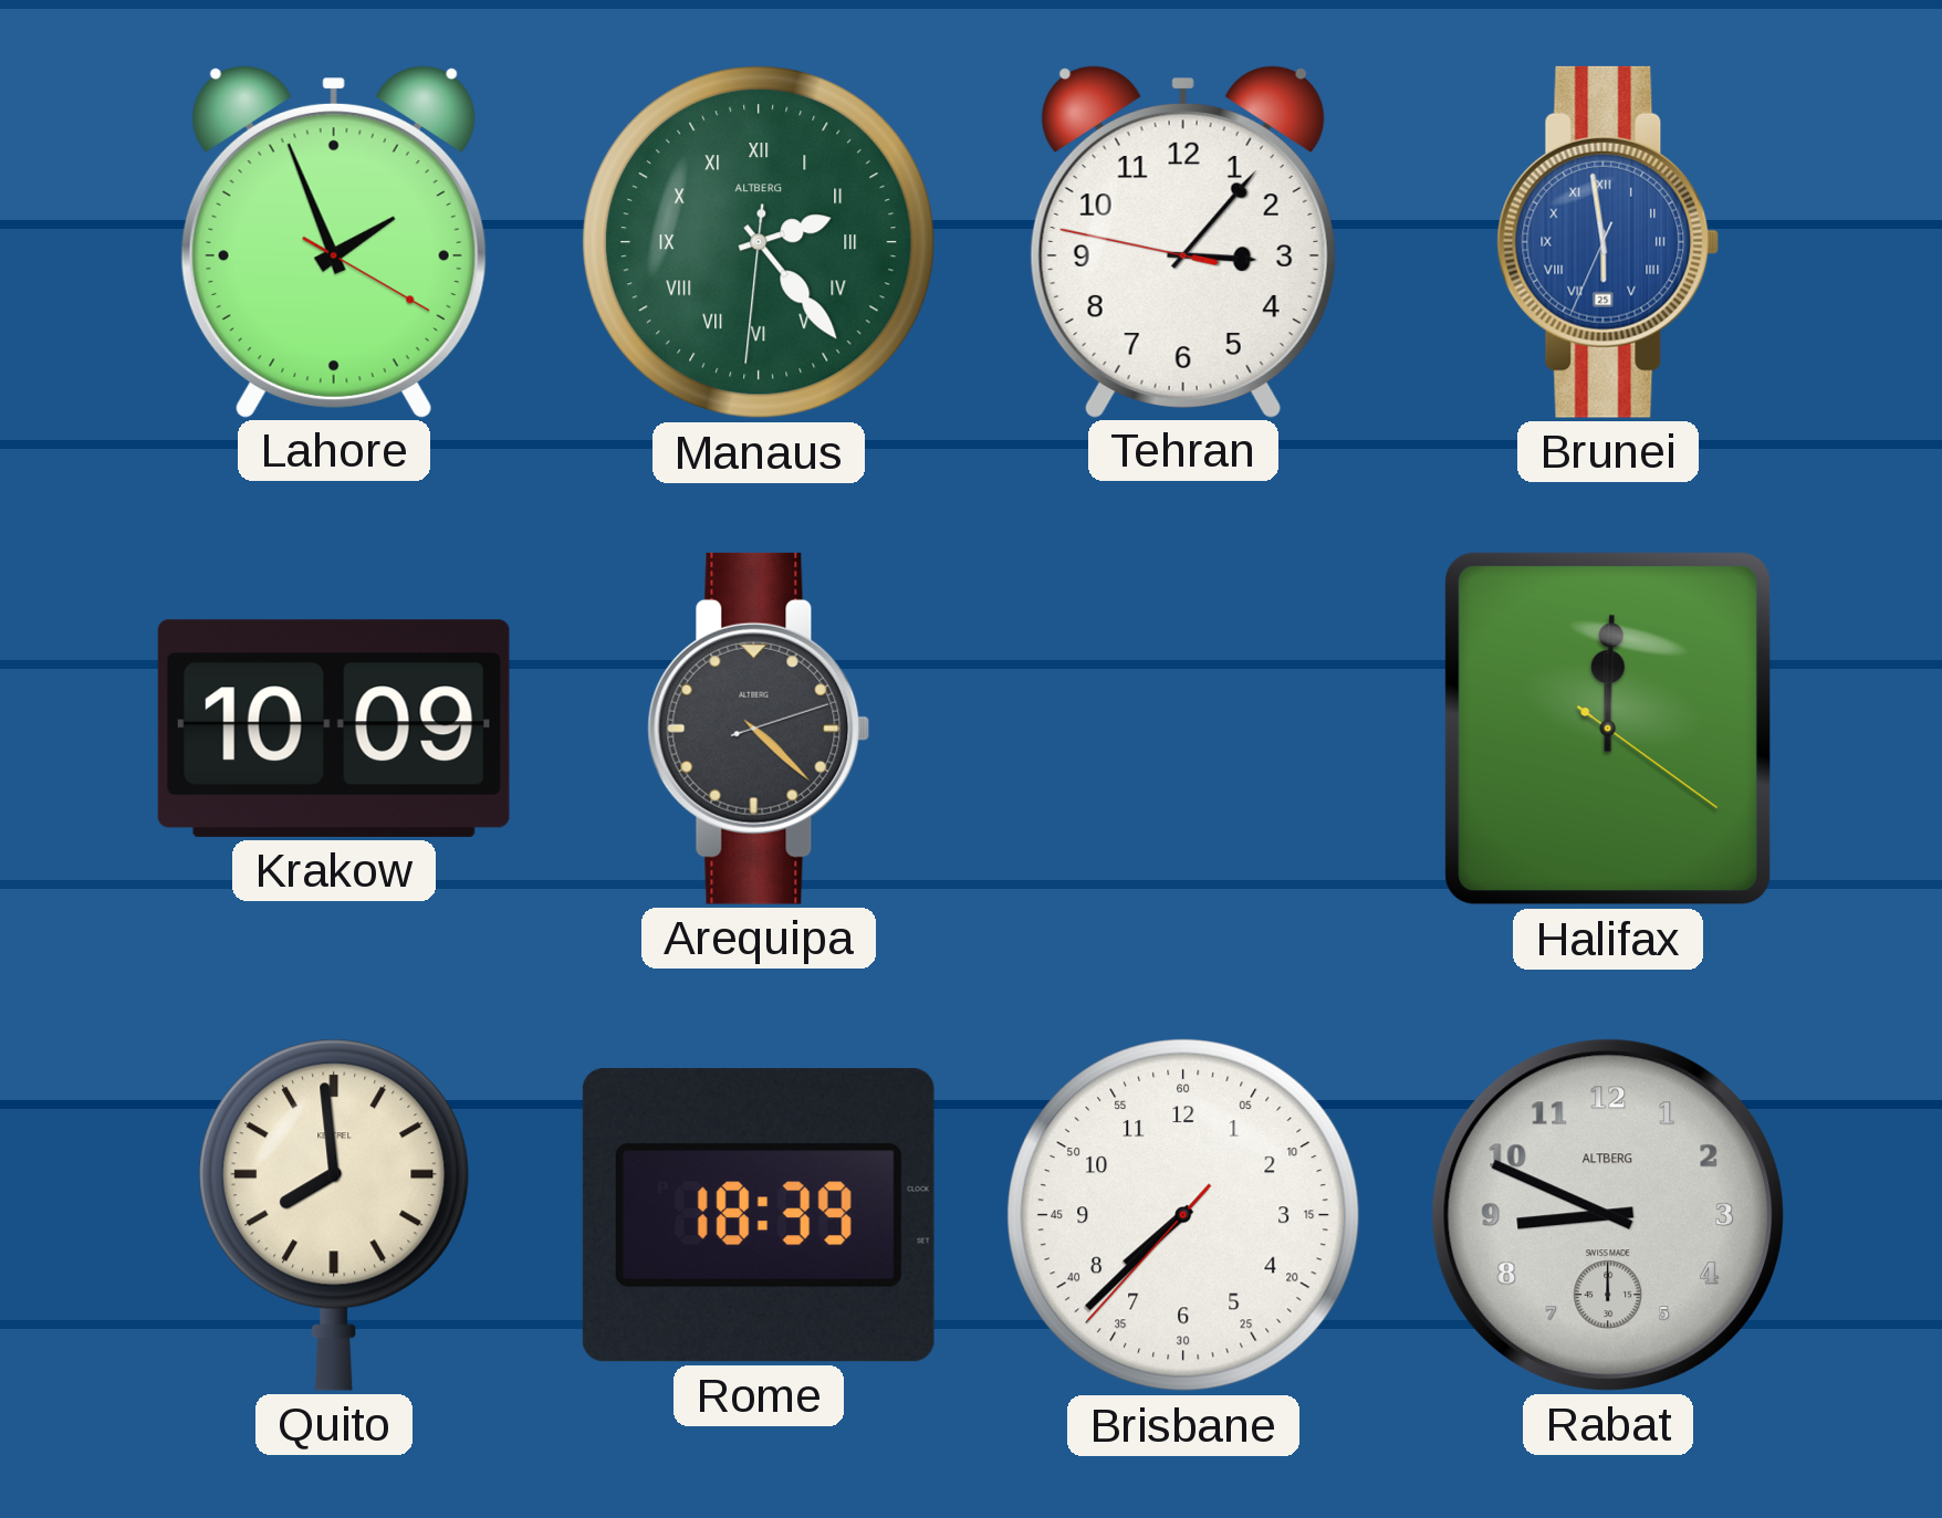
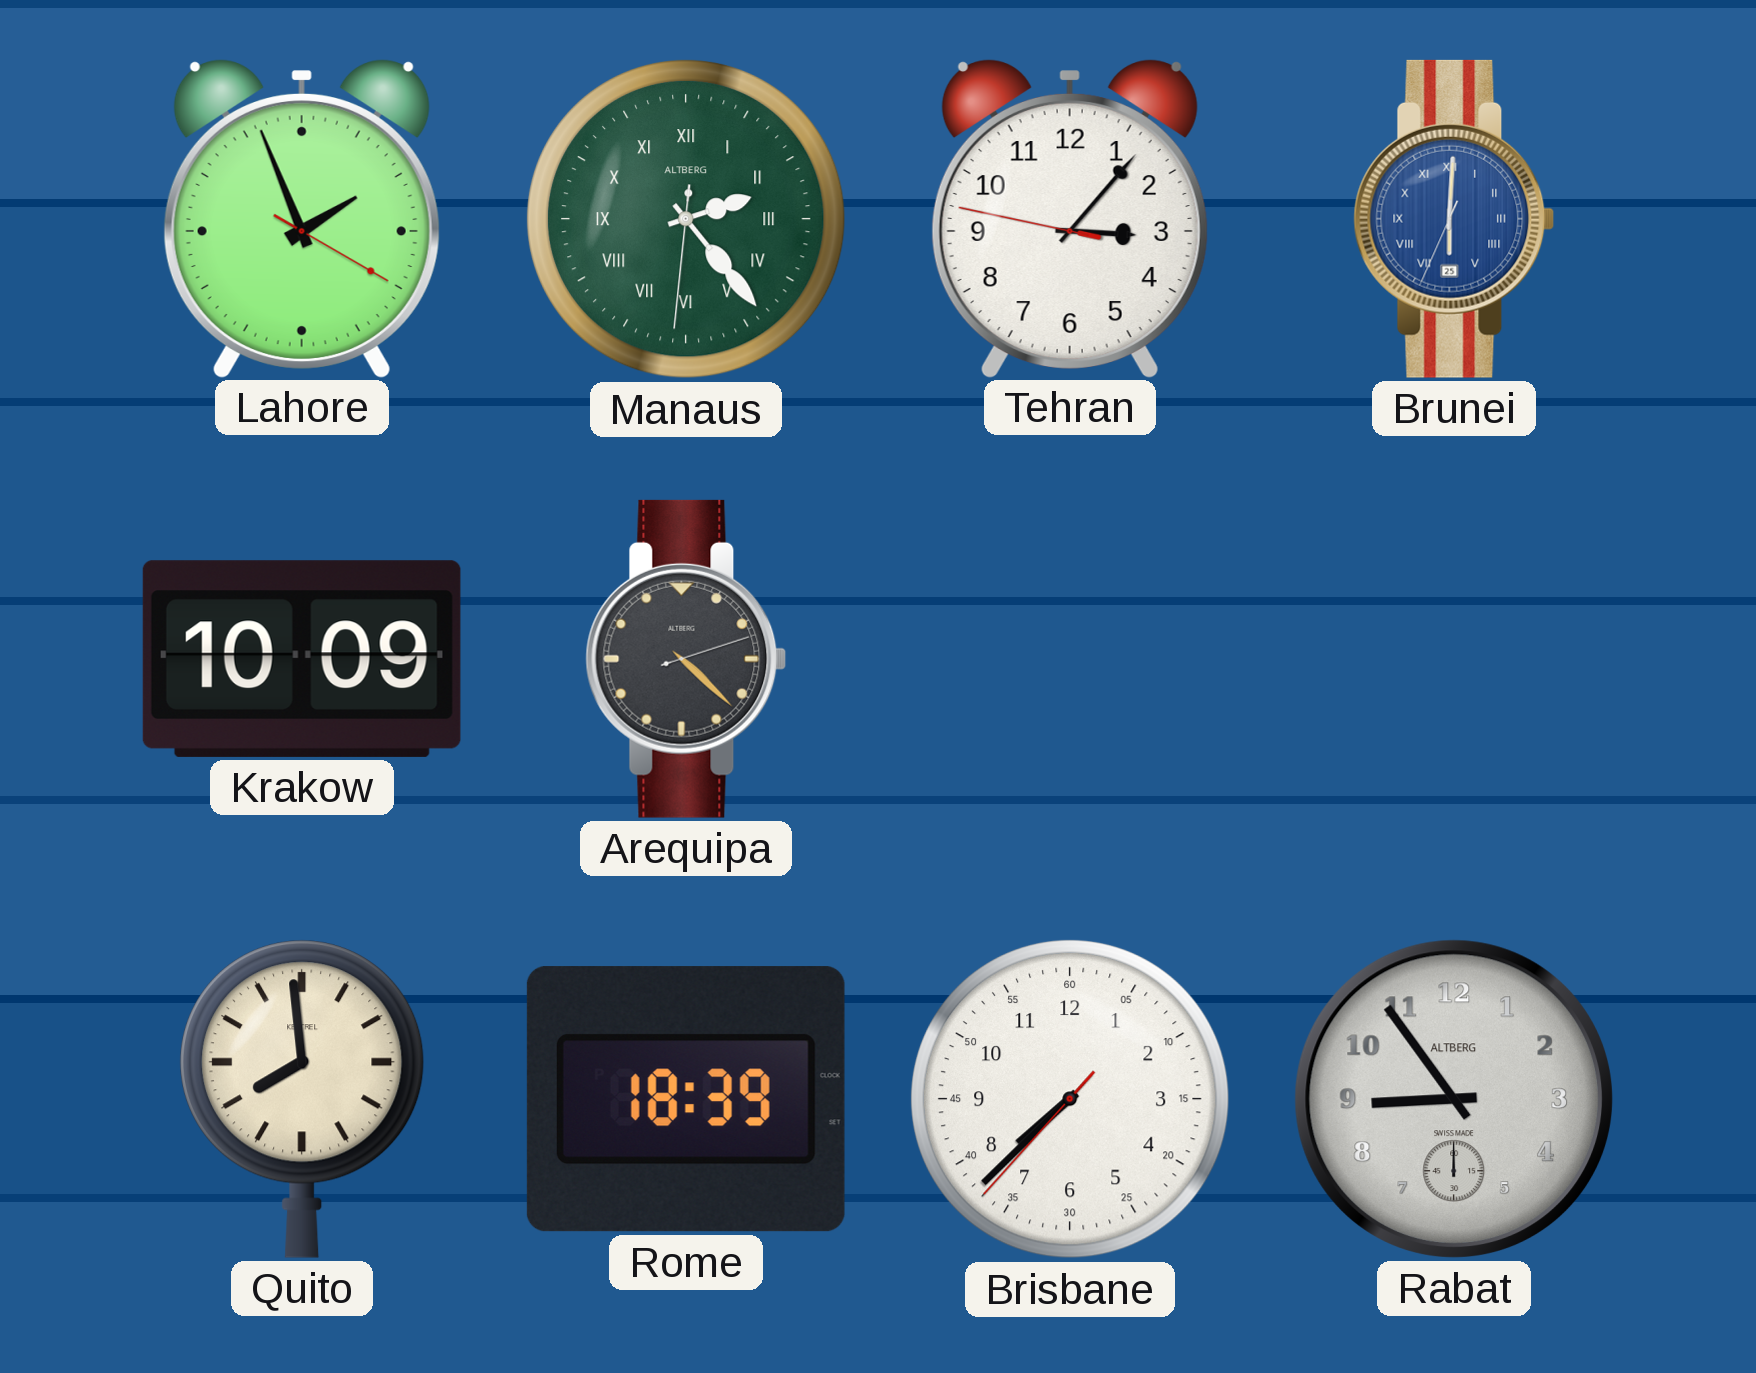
Brunei: 5:58 -> 6:00
Halifax: 12:00 -> none
Rabat: 8:49 -> 8:54
